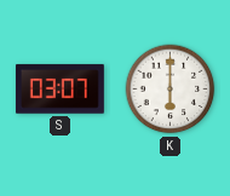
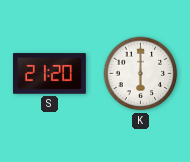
S: 03:07 -> 21:20
